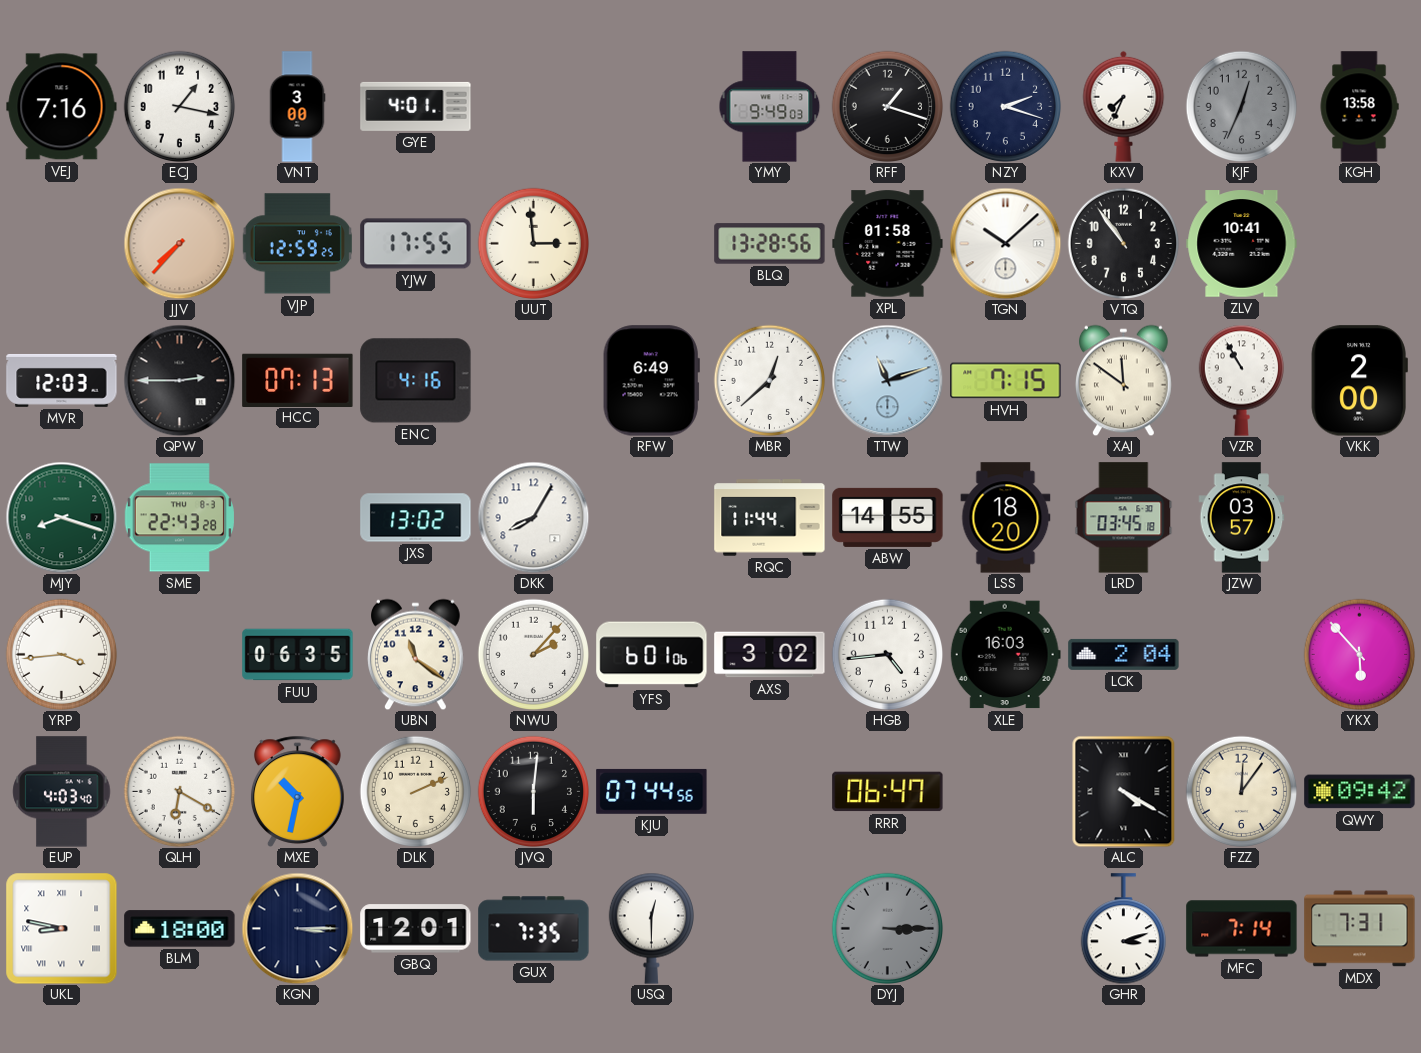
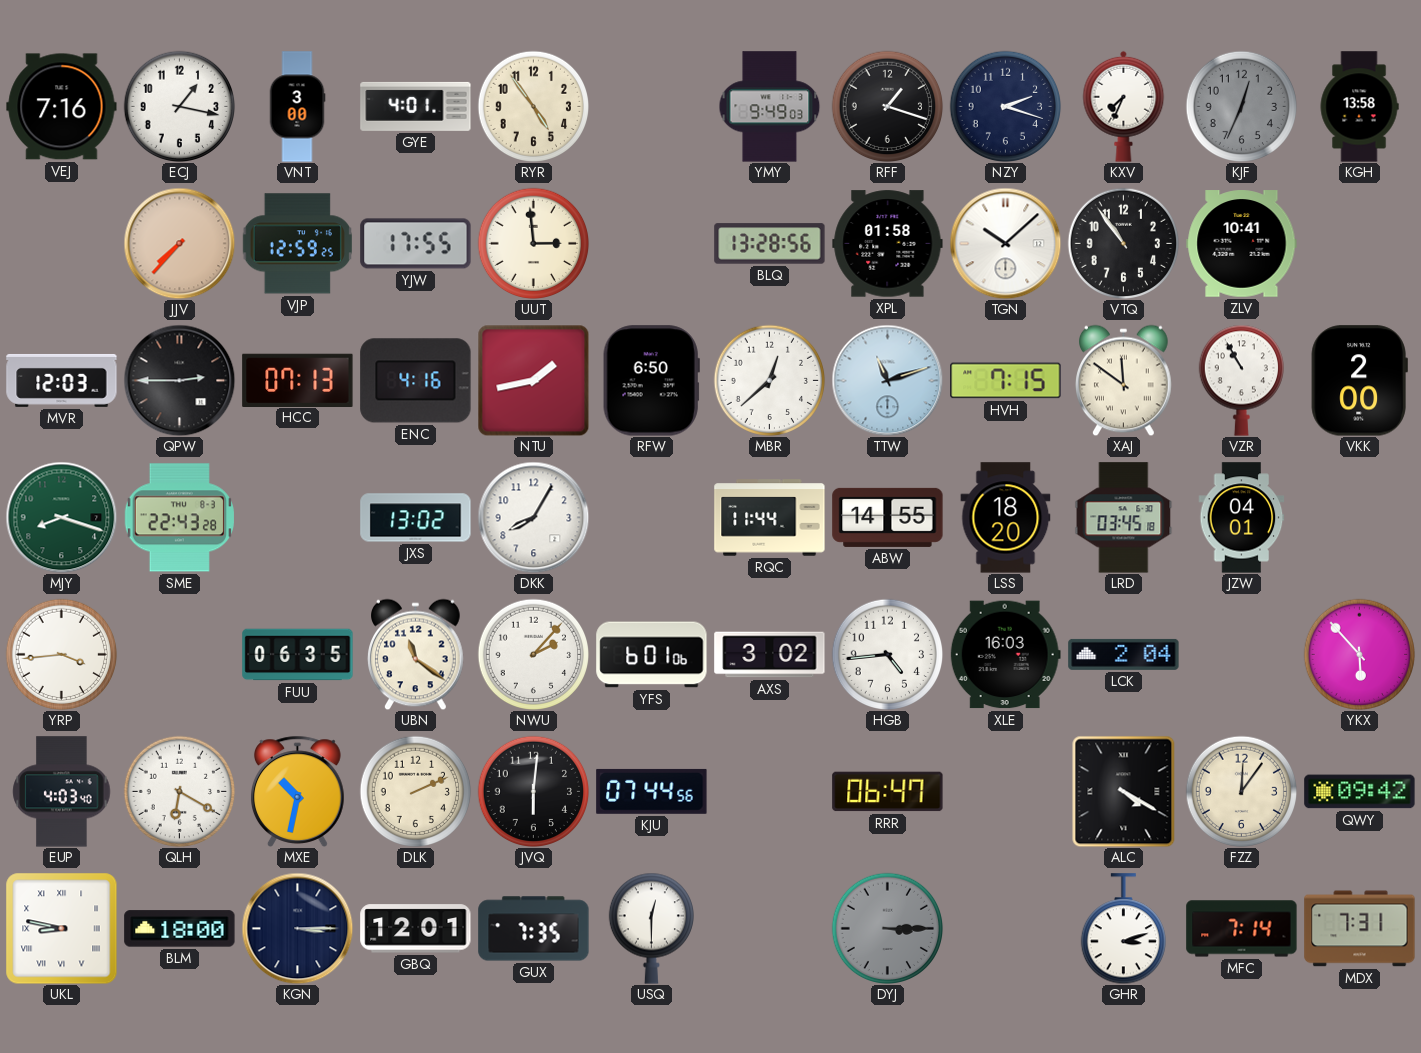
RYR: none -> 4:54
NTU: none -> 1:43
RFW: 6:49 -> 6:50
JZW: 03:57 -> 04:01
